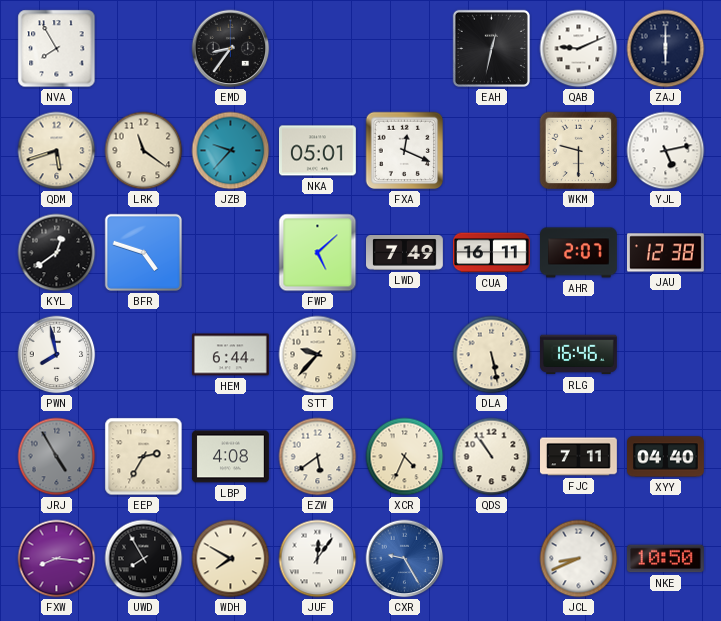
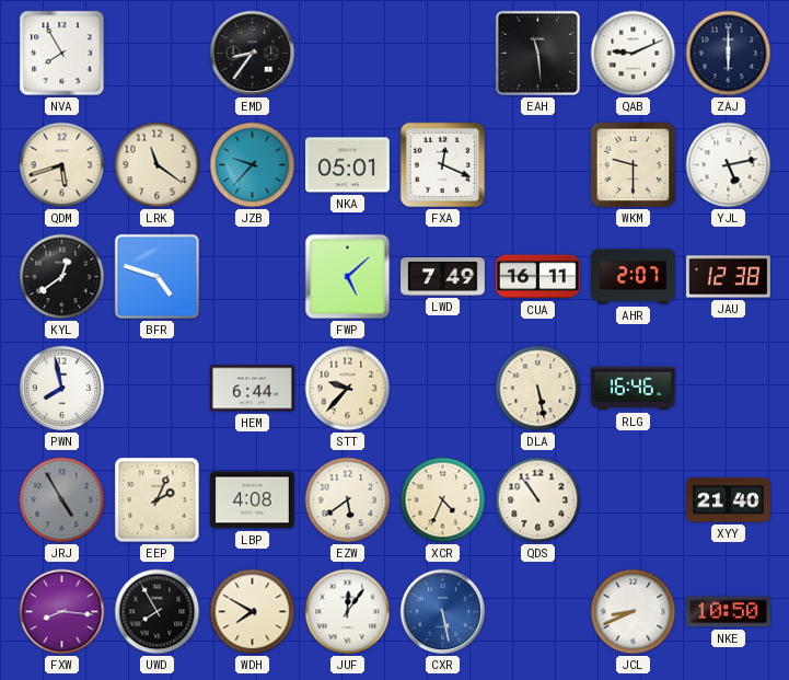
EAH: 12:32 -> 11:29
EEP: 2:35 -> 2:04
FJC: 7:11 -> none
XYY: 04:40 -> 21:40
CXR: 9:25 -> 5:28
